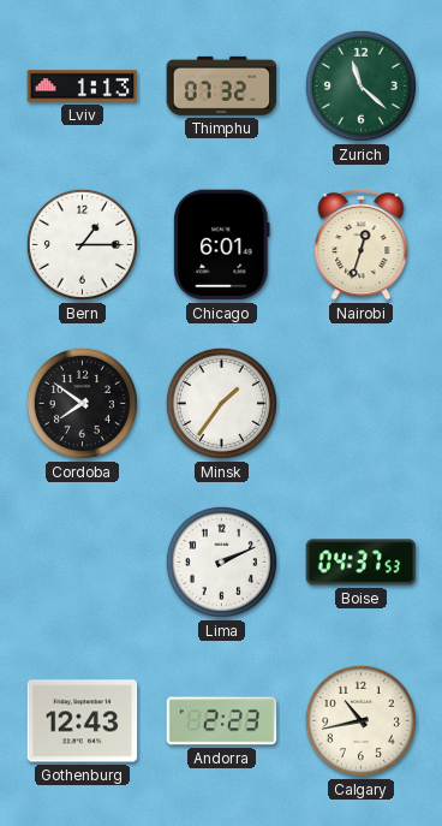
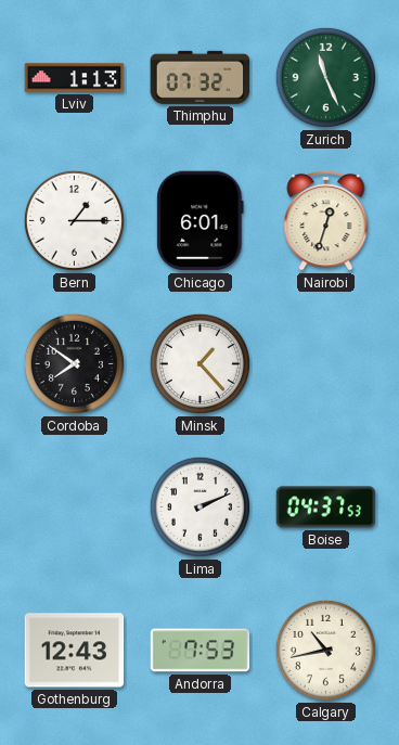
Zurich: 11:22 -> 11:26
Minsk: 1:36 -> 1:23
Andorra: 2:23 -> 7:53
